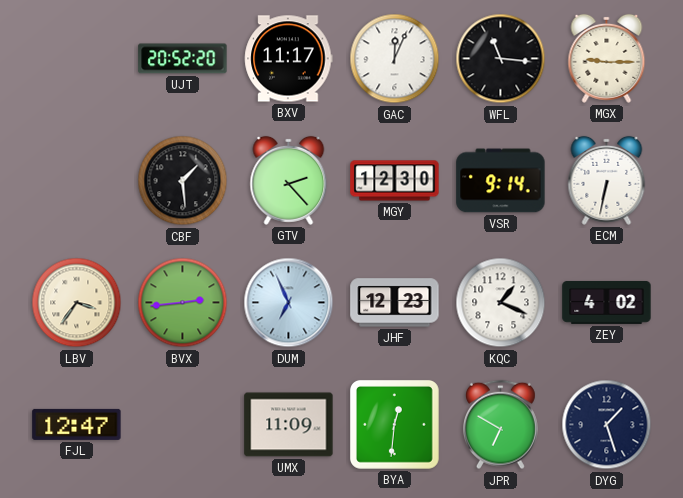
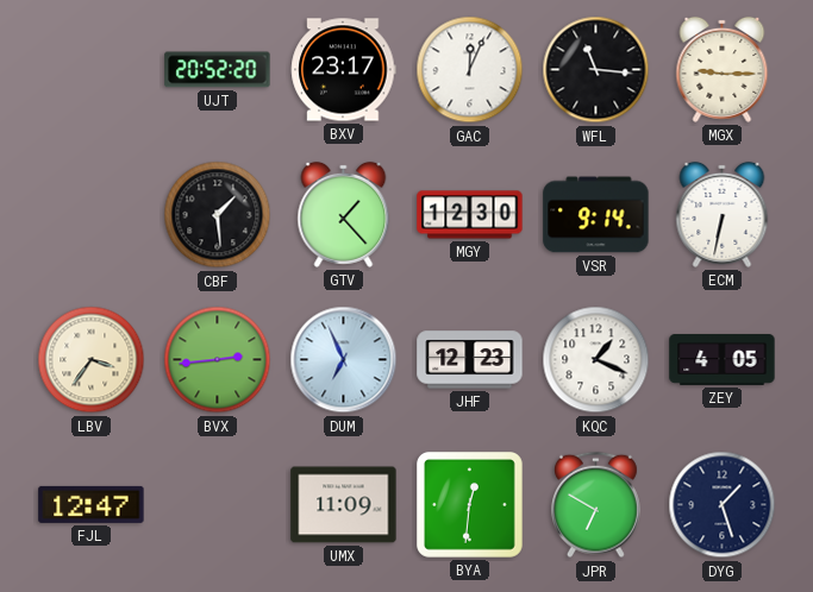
BXV: 11:17 -> 23:17
GTV: 2:23 -> 1:23
ZEY: 4:02 -> 4:05
